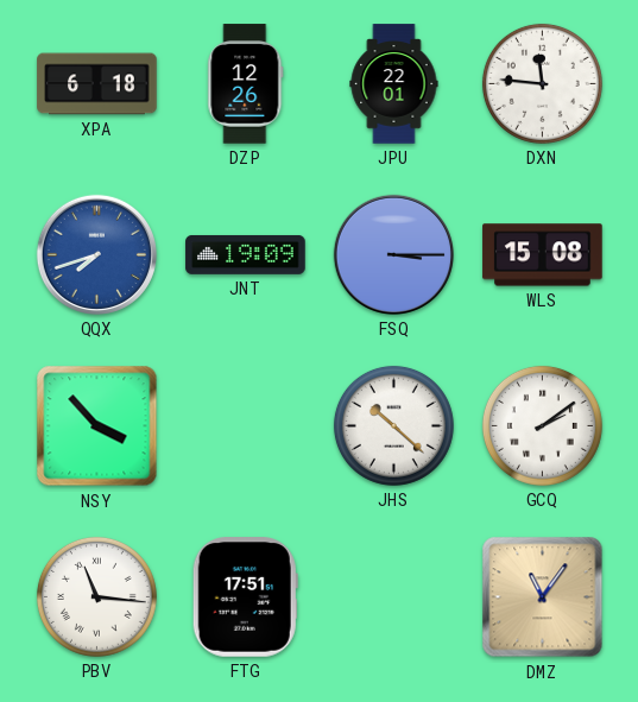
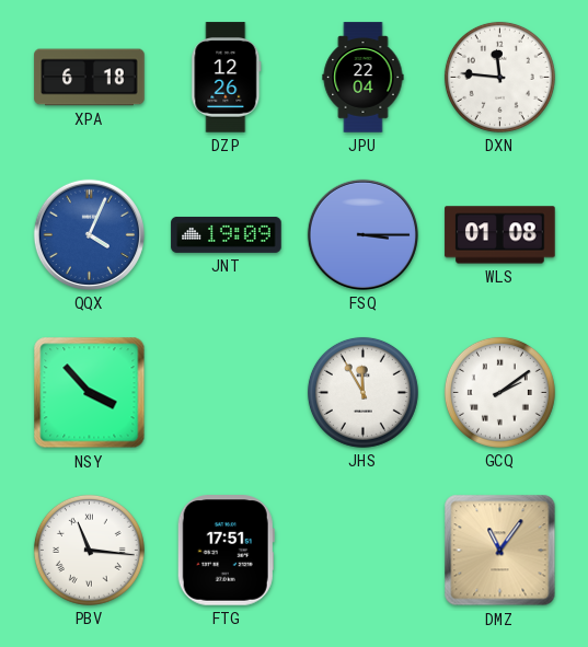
JPU: 22:01 -> 22:04
QQX: 7:42 -> 4:04
WLS: 15:08 -> 01:08
JHS: 10:22 -> 11:55
